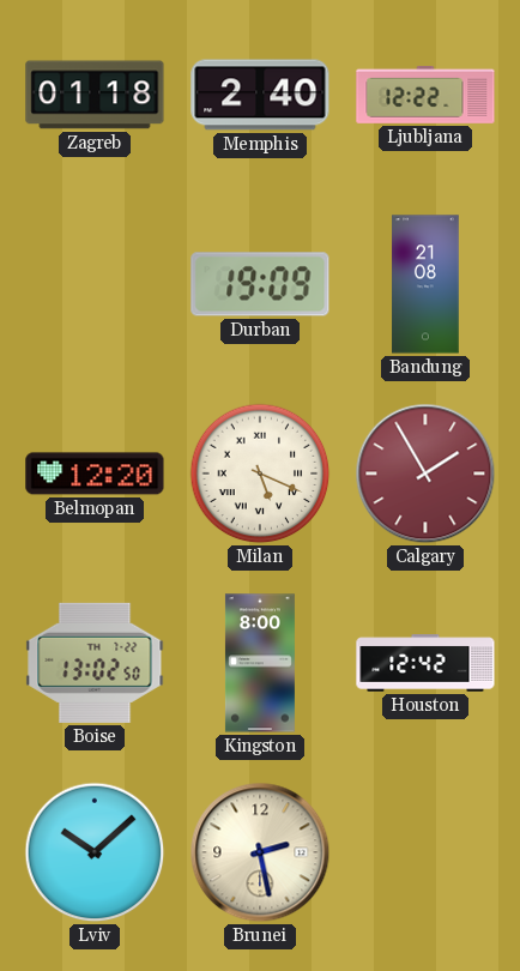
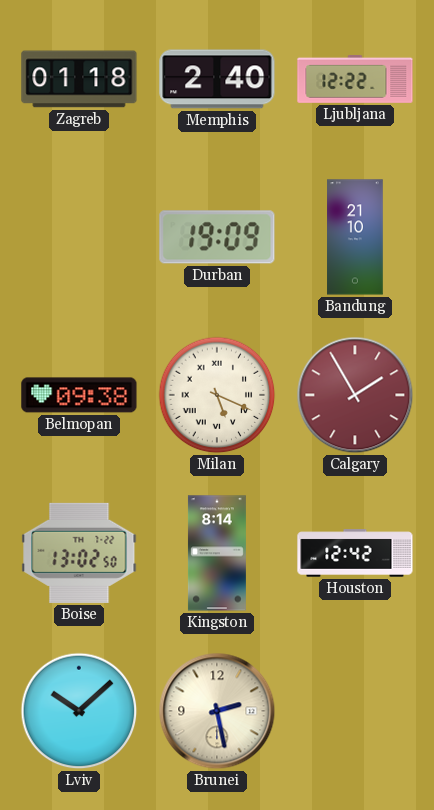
Bandung: 21:08 -> 21:10
Belmopan: 12:20 -> 09:38
Kingston: 8:00 -> 8:14
